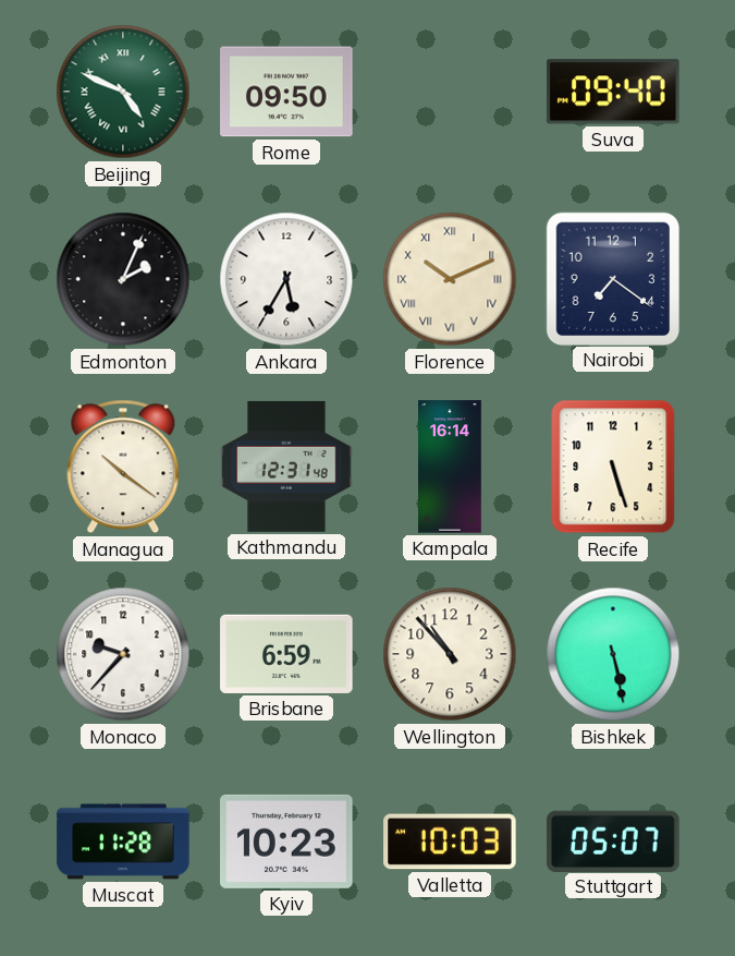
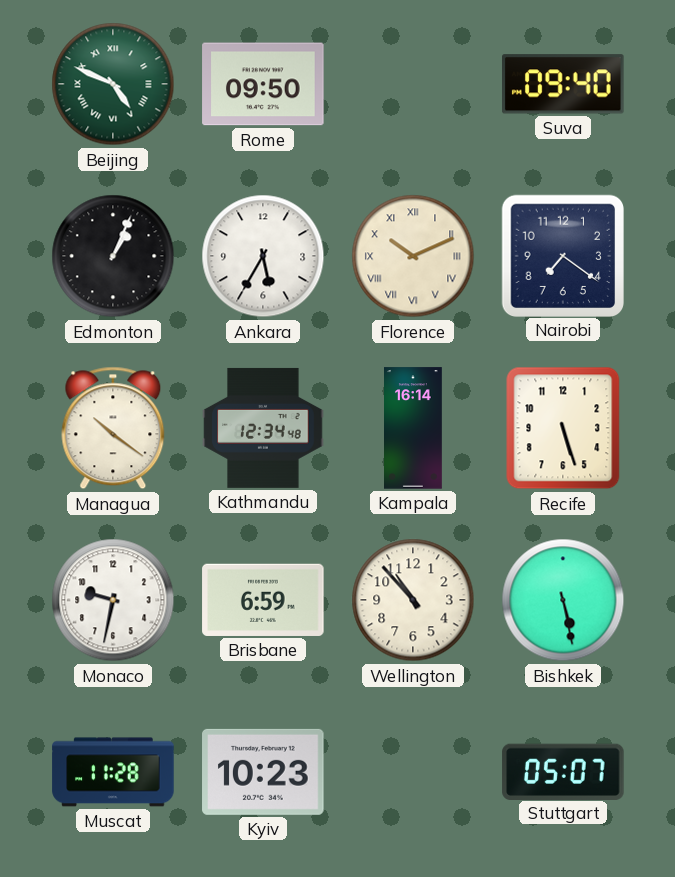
Edmonton: 2:04 -> 1:04
Kathmandu: 12:31 -> 12:34
Monaco: 9:37 -> 9:32
Valletta: 10:03 -> none
